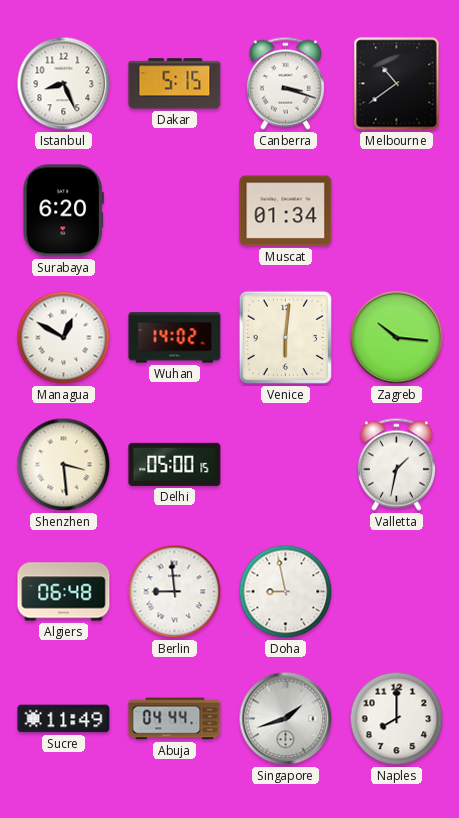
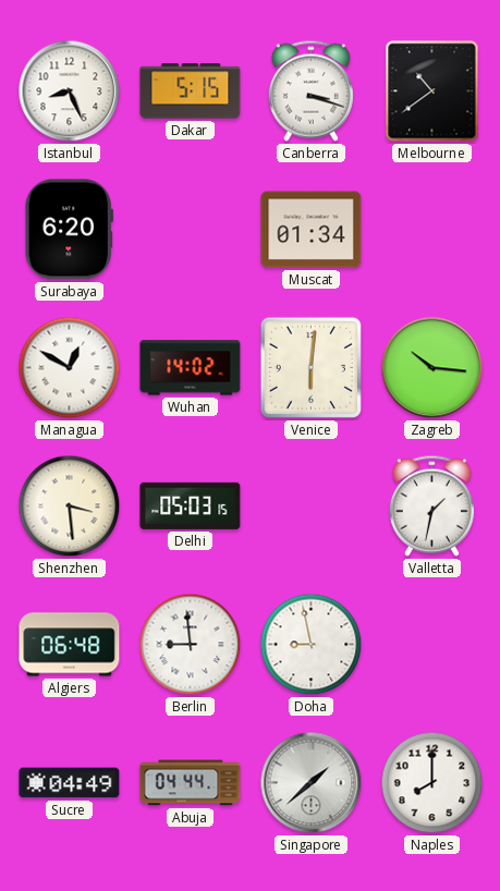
Delhi: 05:00 -> 05:03
Sucre: 11:49 -> 04:49
Singapore: 1:42 -> 1:38
